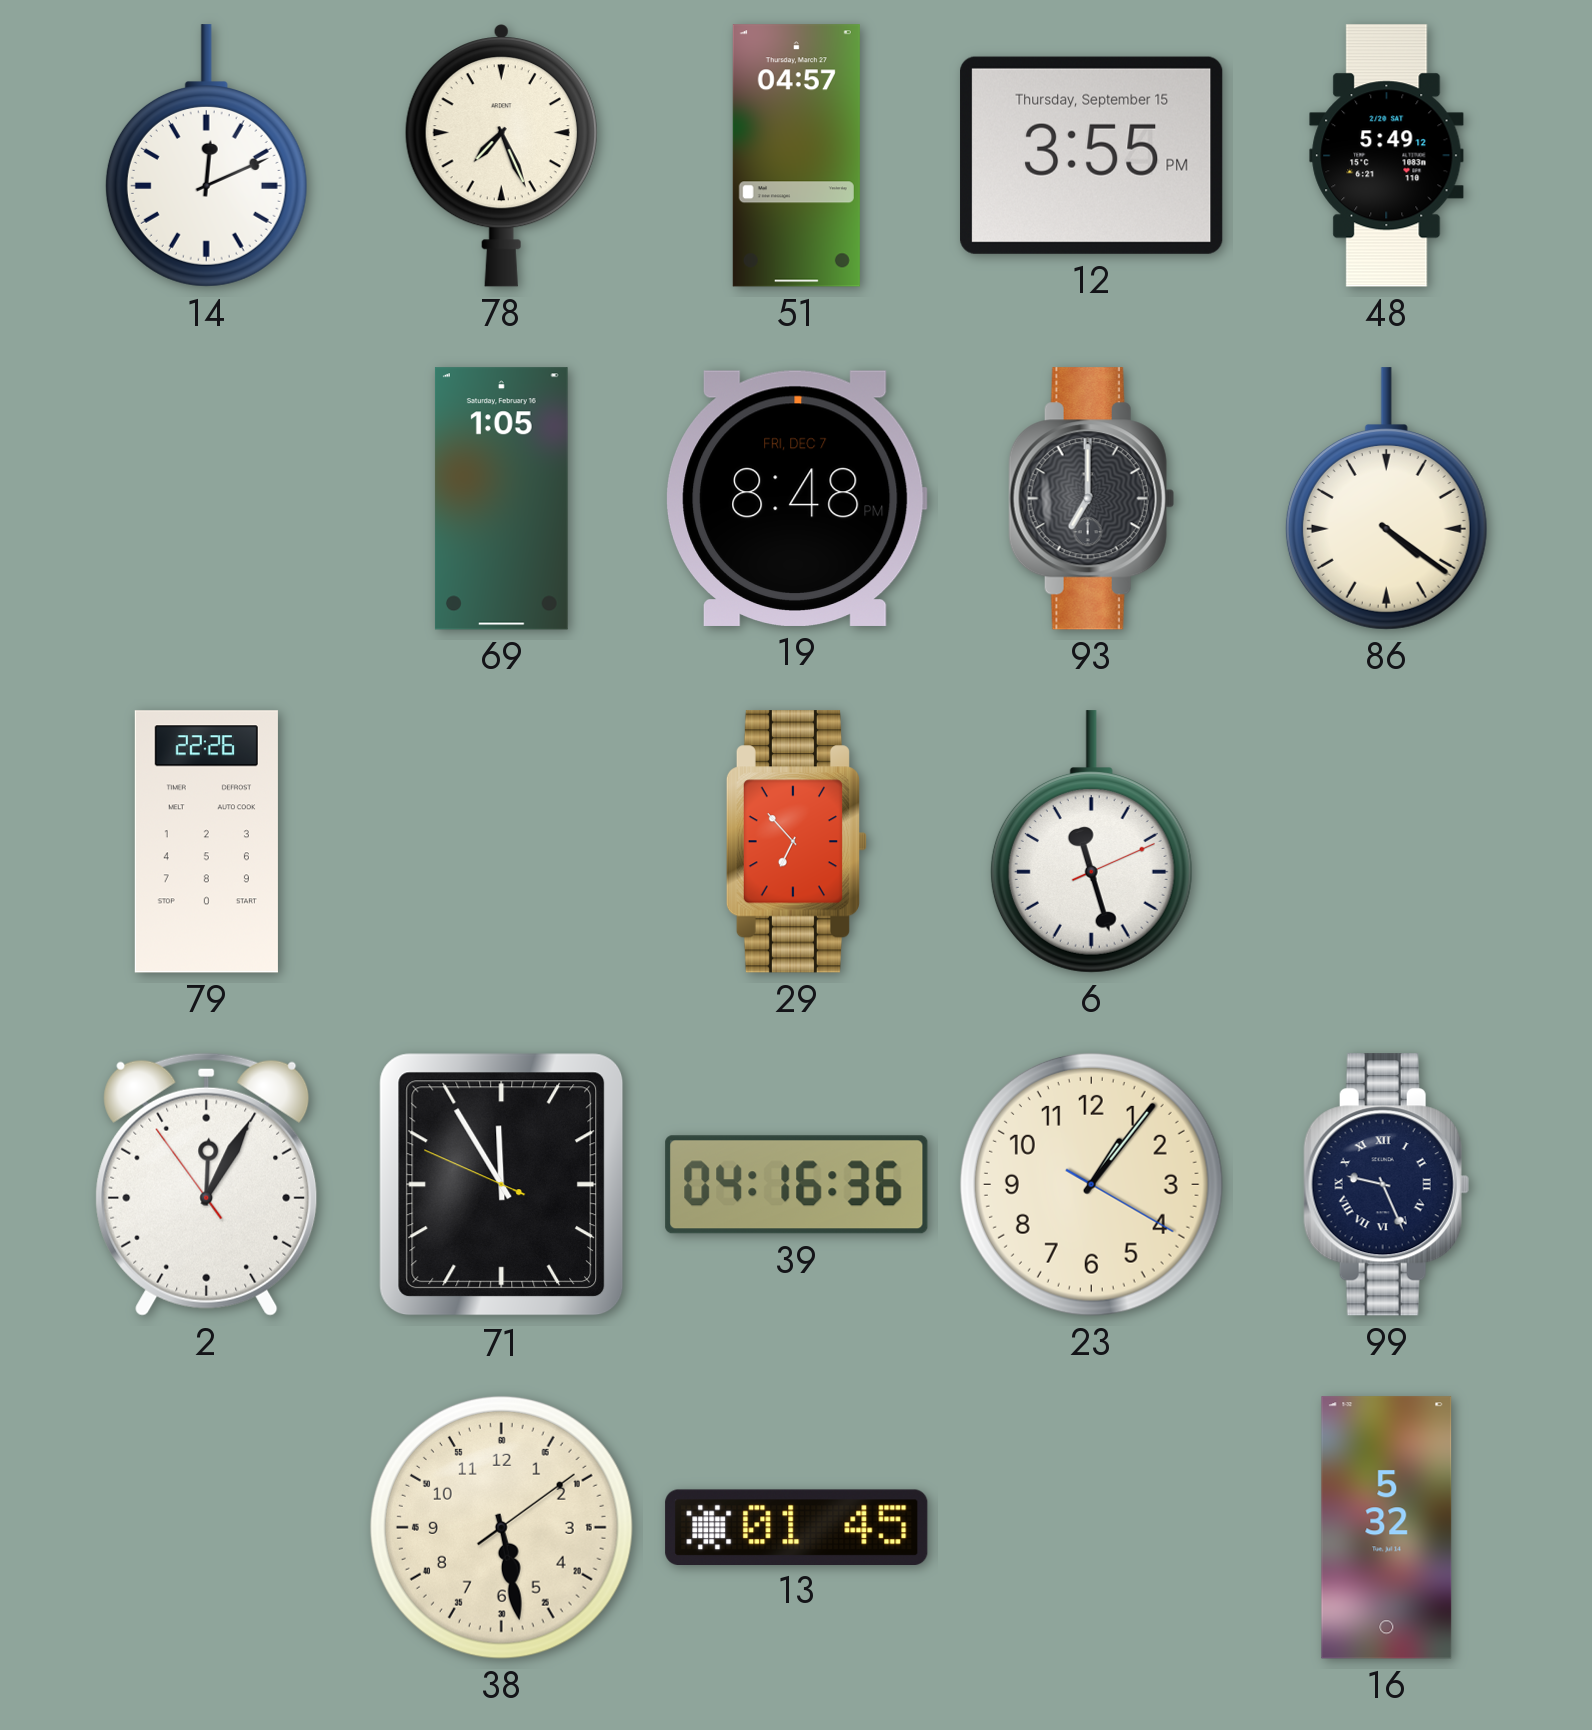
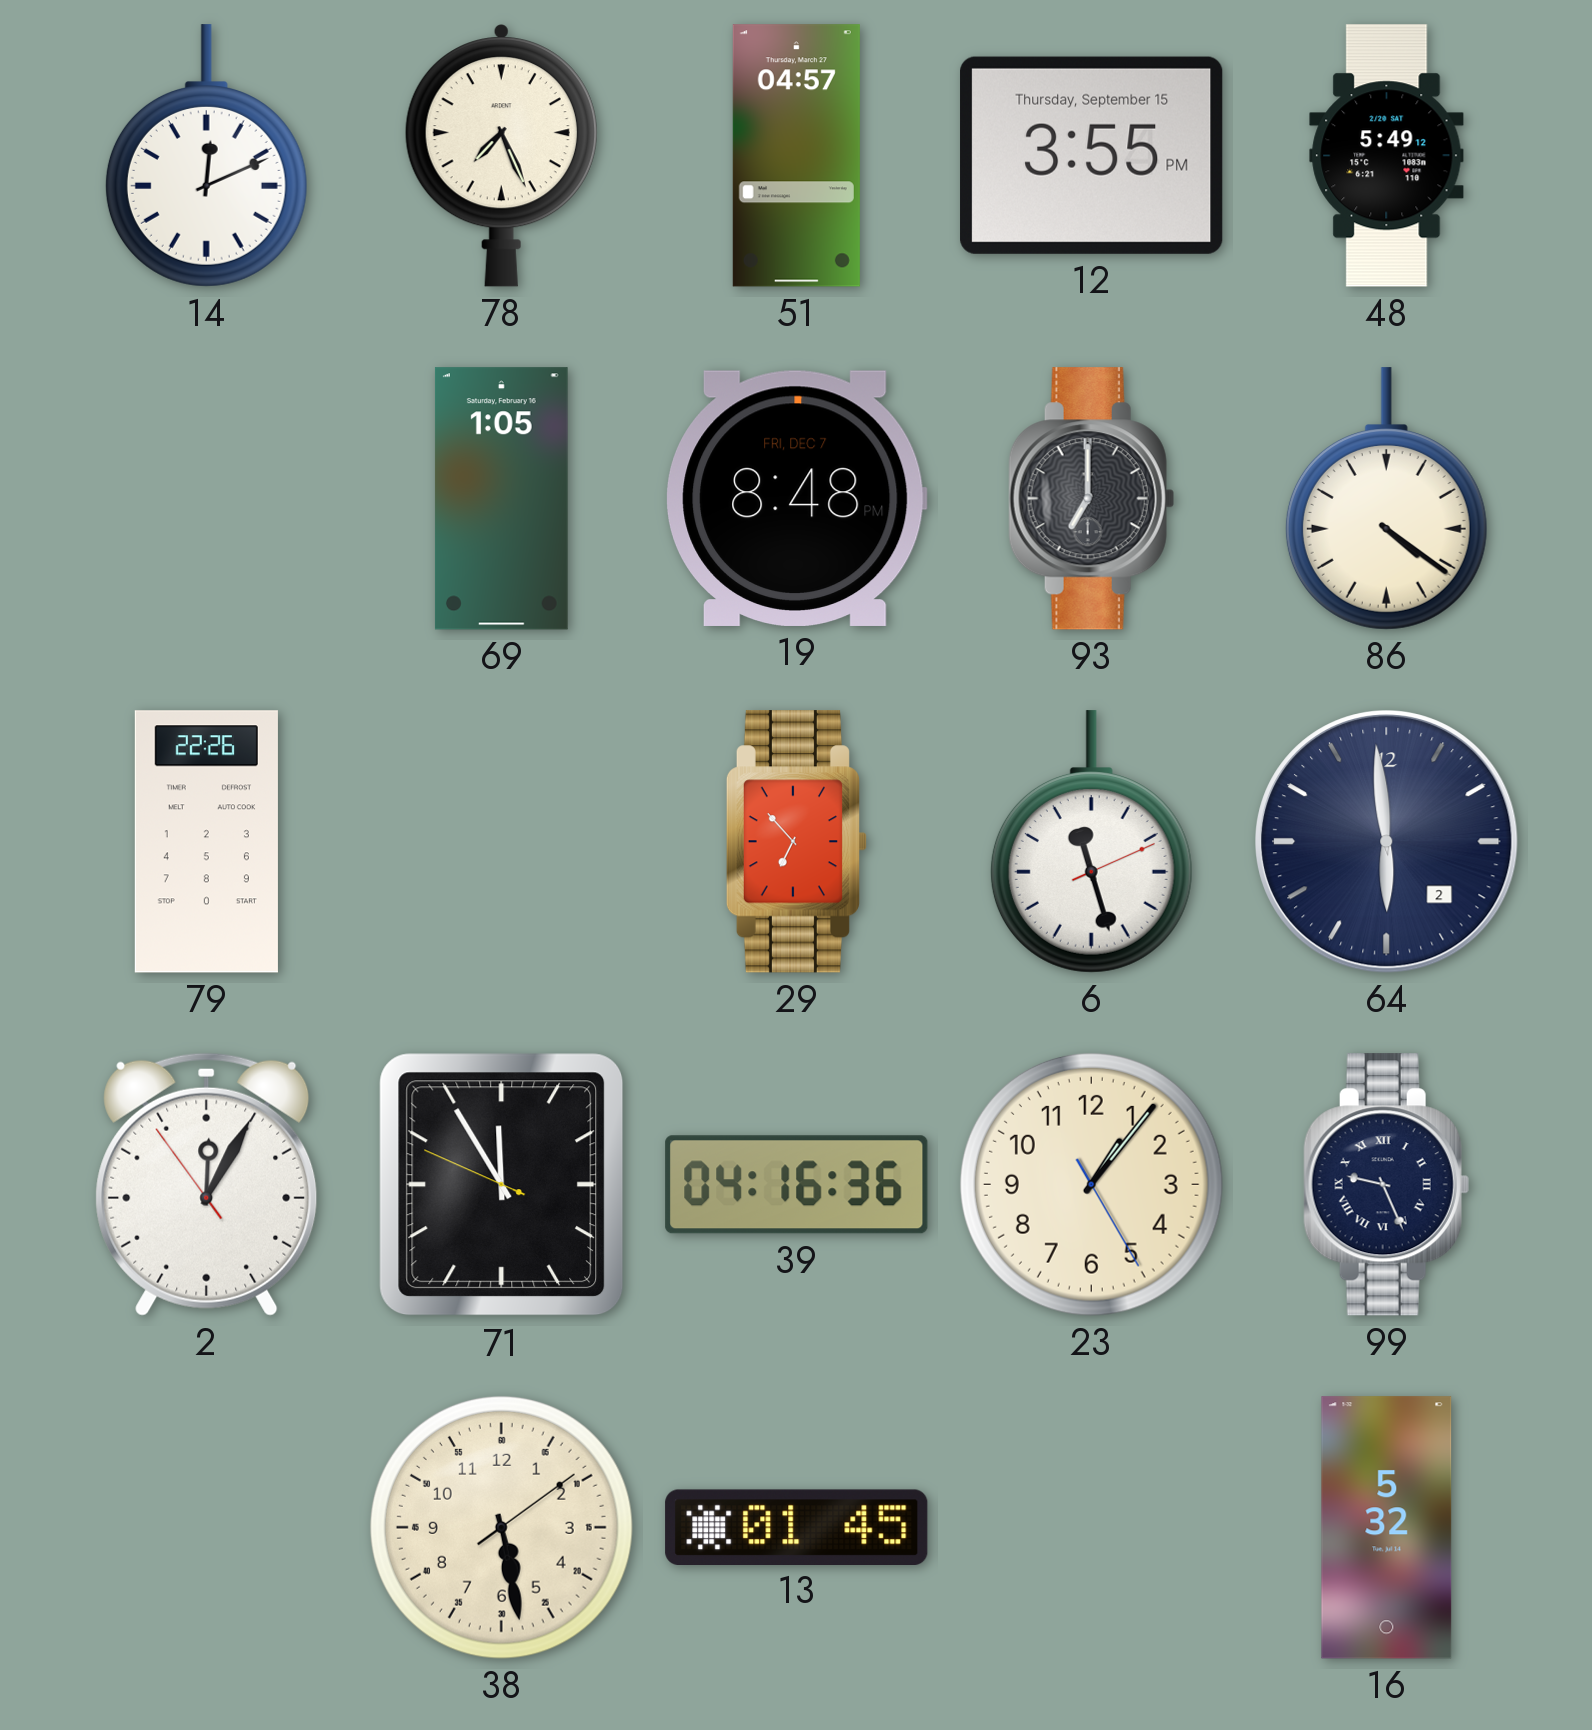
64: none -> 5:59
23: 1:06:20 -> 1:06:25
